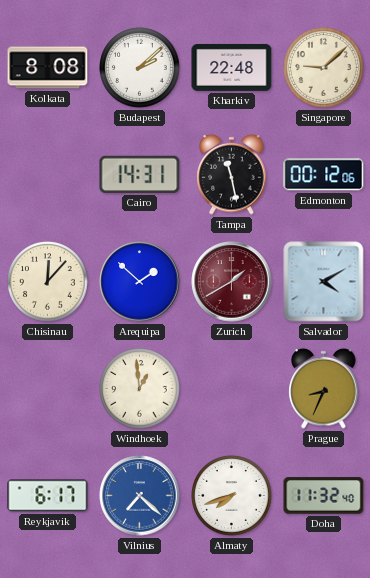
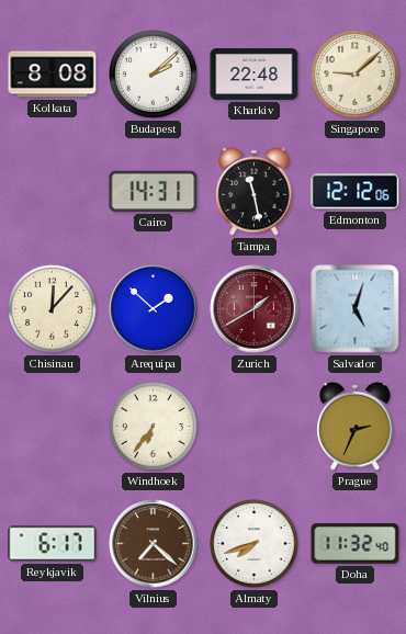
Edmonton: 00:12 -> 12:12
Salvador: 4:10 -> 5:03
Windhoek: 12:59 -> 6:36
Prague: 8:34 -> 2:34
Vilnius dial: blue -> brown
